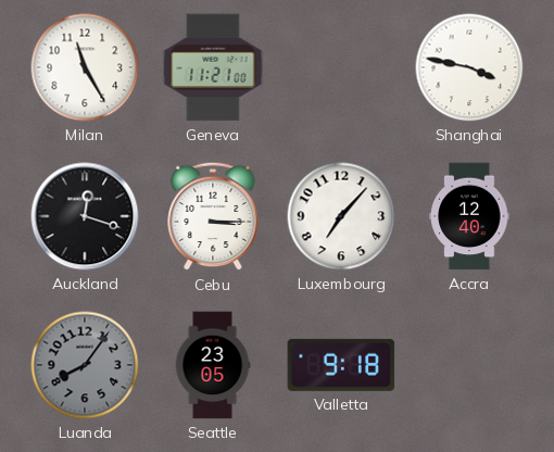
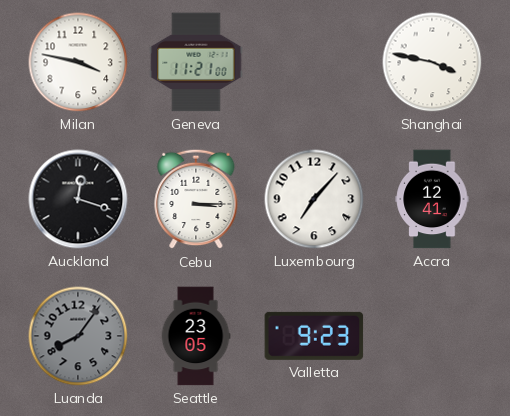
Milan: 11:25 -> 3:47
Accra: 12:40 -> 12:41
Valletta: 9:18 -> 9:23
